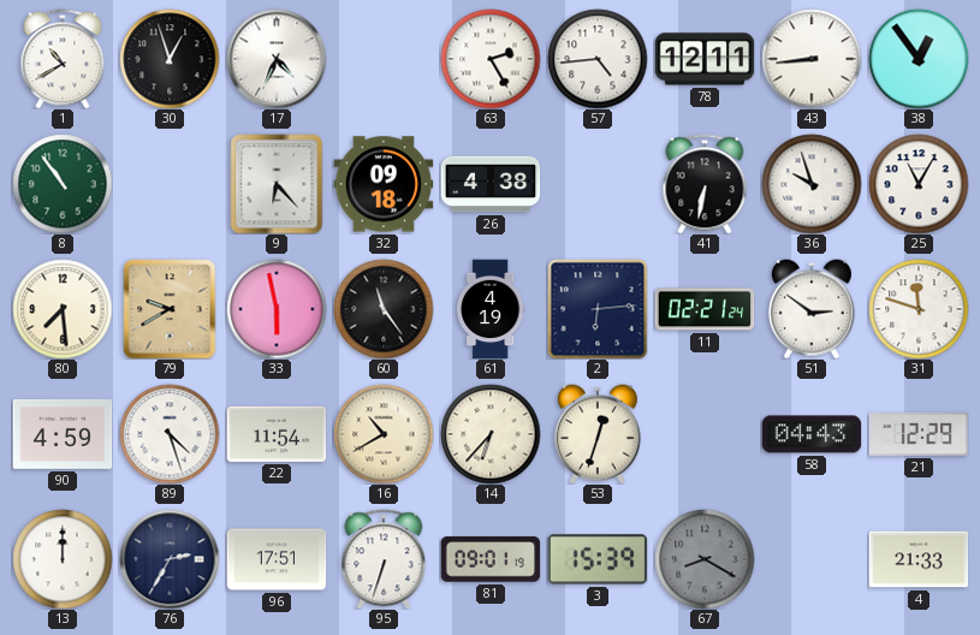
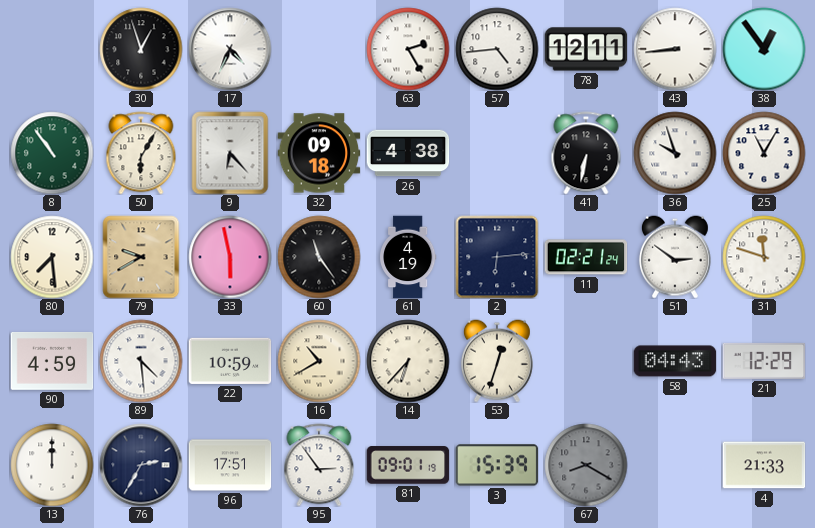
1: 10:40 -> none
50: none -> 6:05
89: 4:27 -> 4:29
22: 11:54 -> 10:59
95: 6:33 -> 2:54
